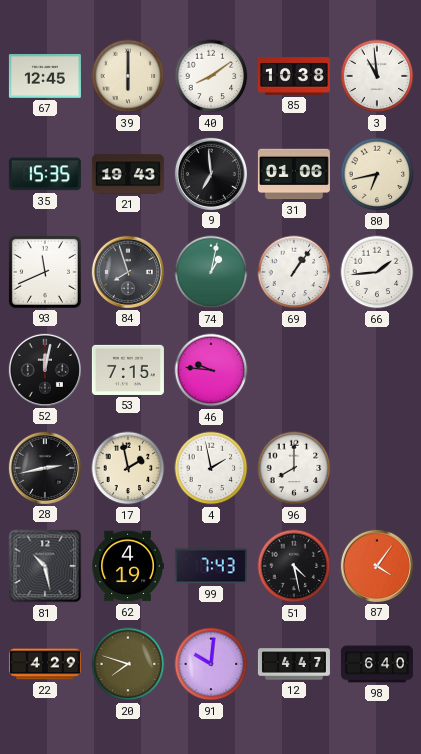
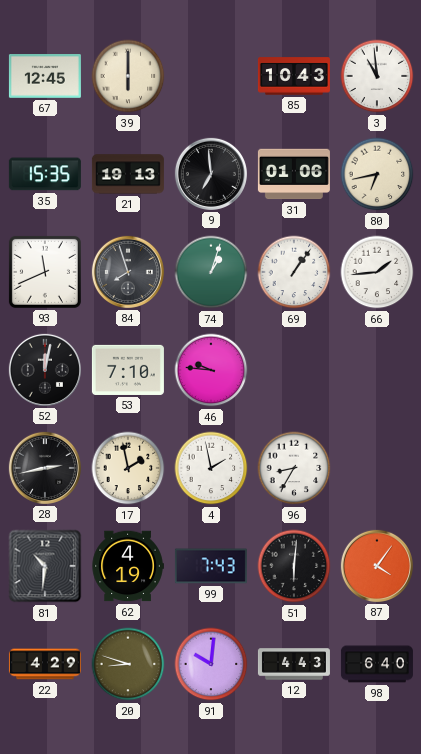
40: 8:09 -> none
85: 10:38 -> 10:43
21: 19:43 -> 19:13
74: 1:02 -> 1:03
53: 7:15 -> 7:10
96: 8:00 -> 8:35
81: 10:28 -> 10:31
51: 4:28 -> 6:01
20: 7:48 -> 8:48
12: 4:47 -> 4:43
